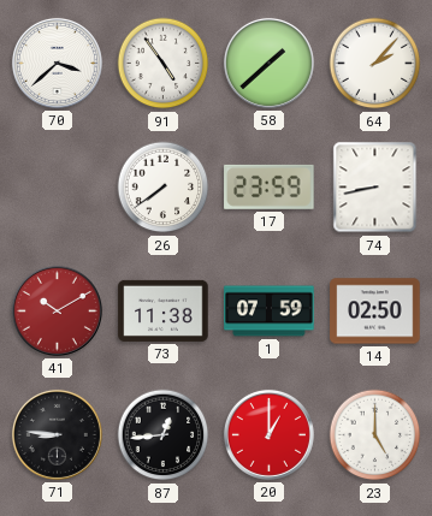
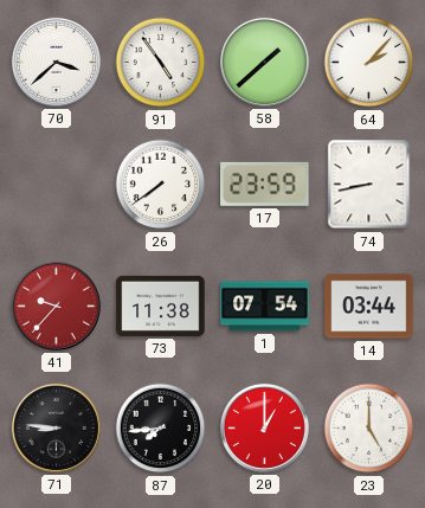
41: 10:10 -> 9:37
1: 07:59 -> 07:54
14: 02:50 -> 03:44
87: 12:44 -> 7:44
